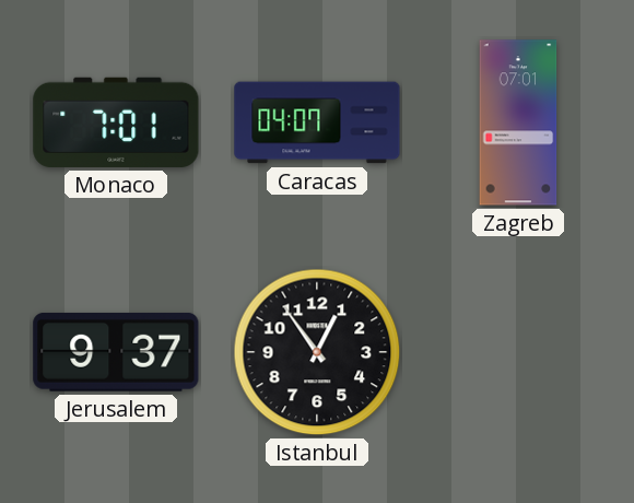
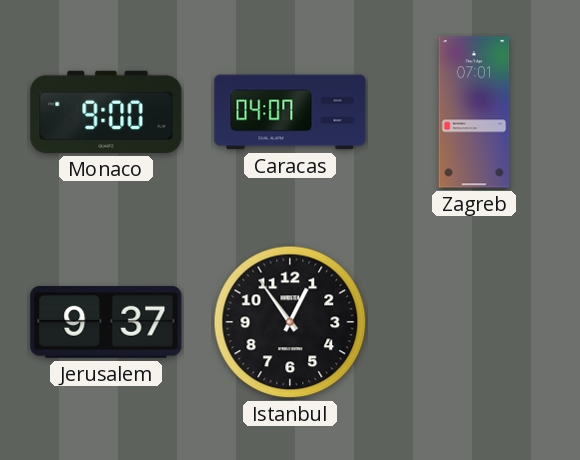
Monaco: 7:01 -> 9:00
